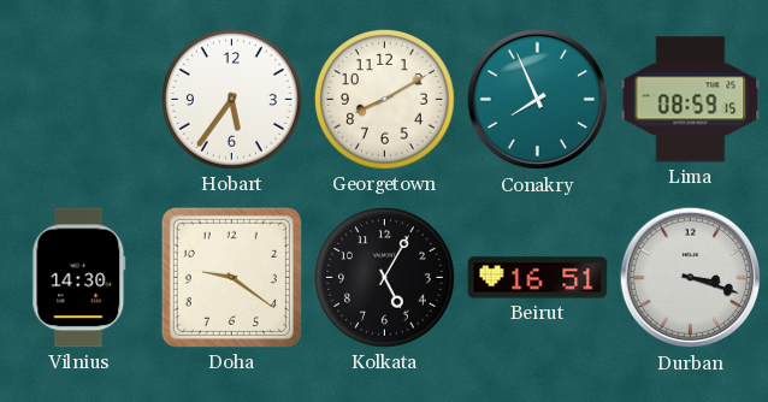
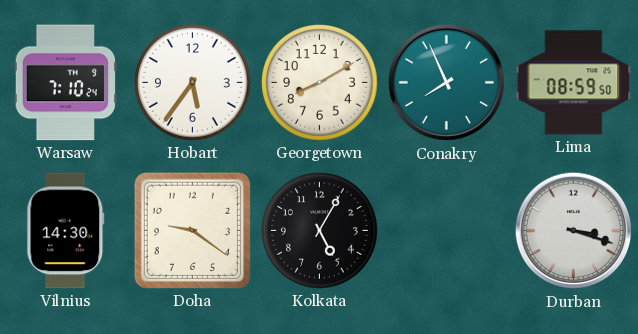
Warsaw: none -> 7:10
Lima: 08:59:15 -> 08:59:50
Beirut: 16:51 -> none
